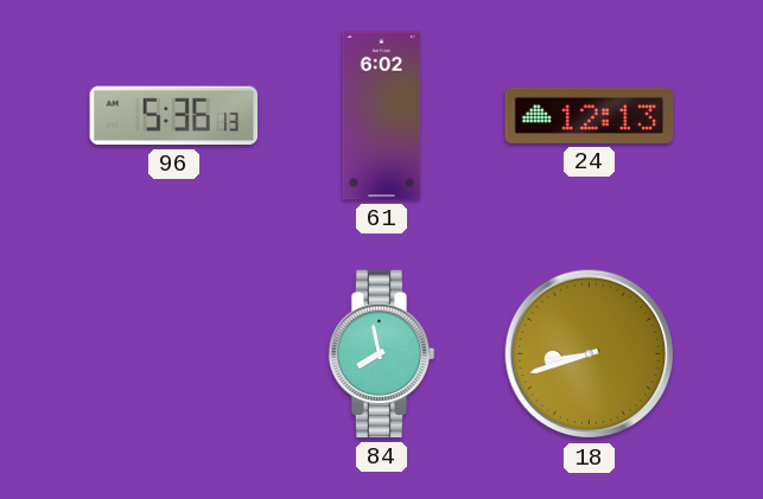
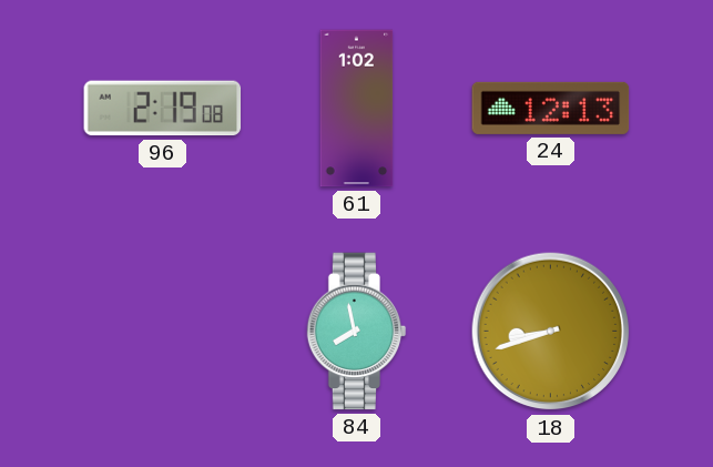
96: 5:36 -> 2:19
61: 6:02 -> 1:02
